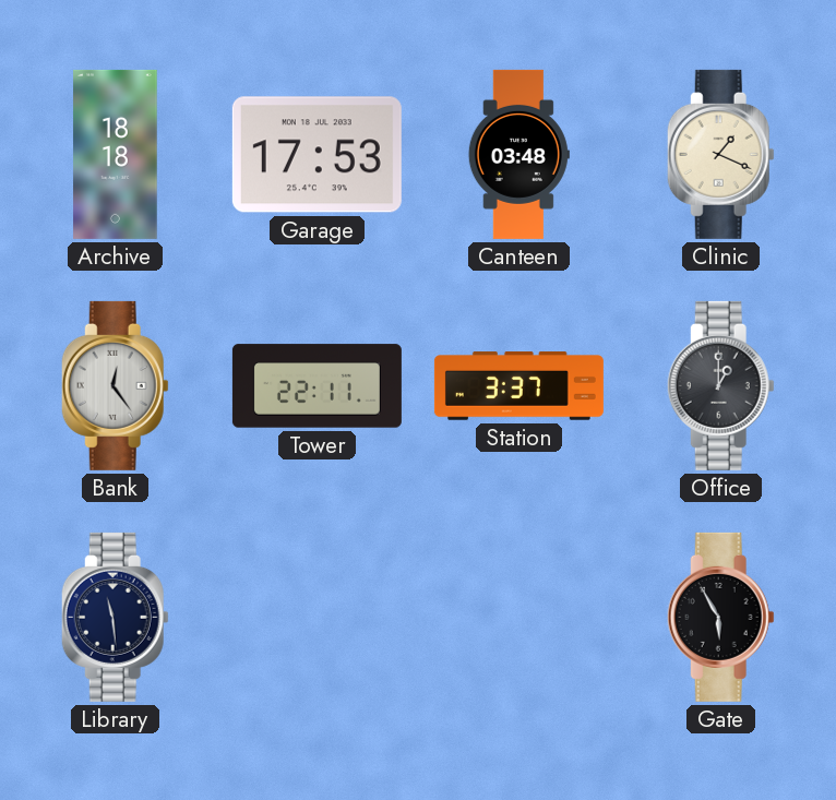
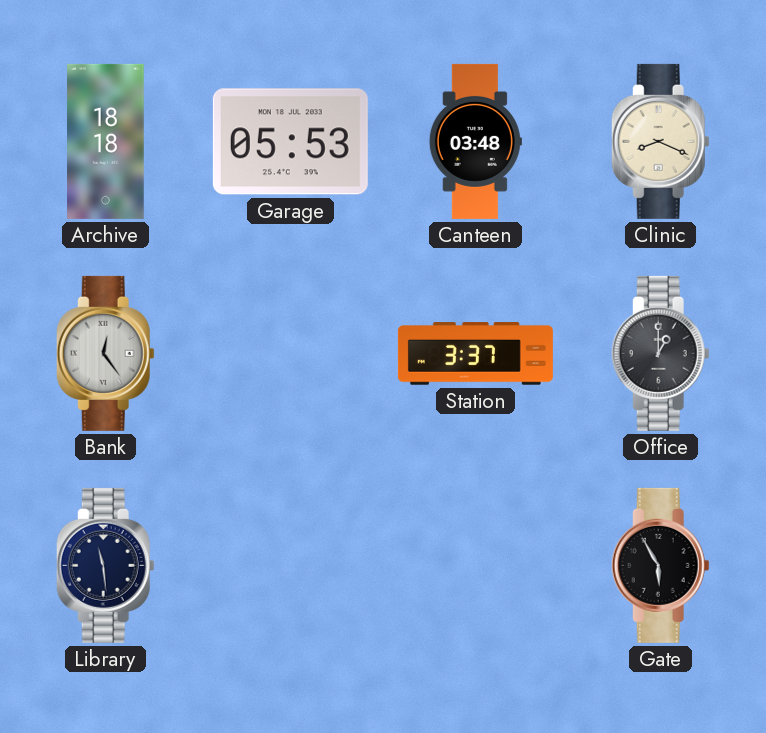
Garage: 17:53 -> 05:53
Clinic: 1:19 -> 8:19
Tower: 22:11 -> none
